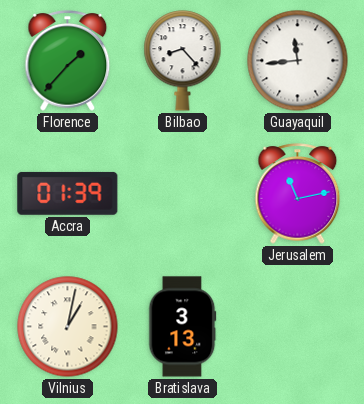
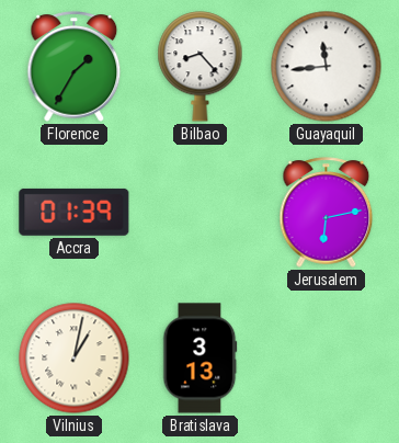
Florence: 1:37 -> 1:35
Jerusalem: 11:13 -> 6:13
